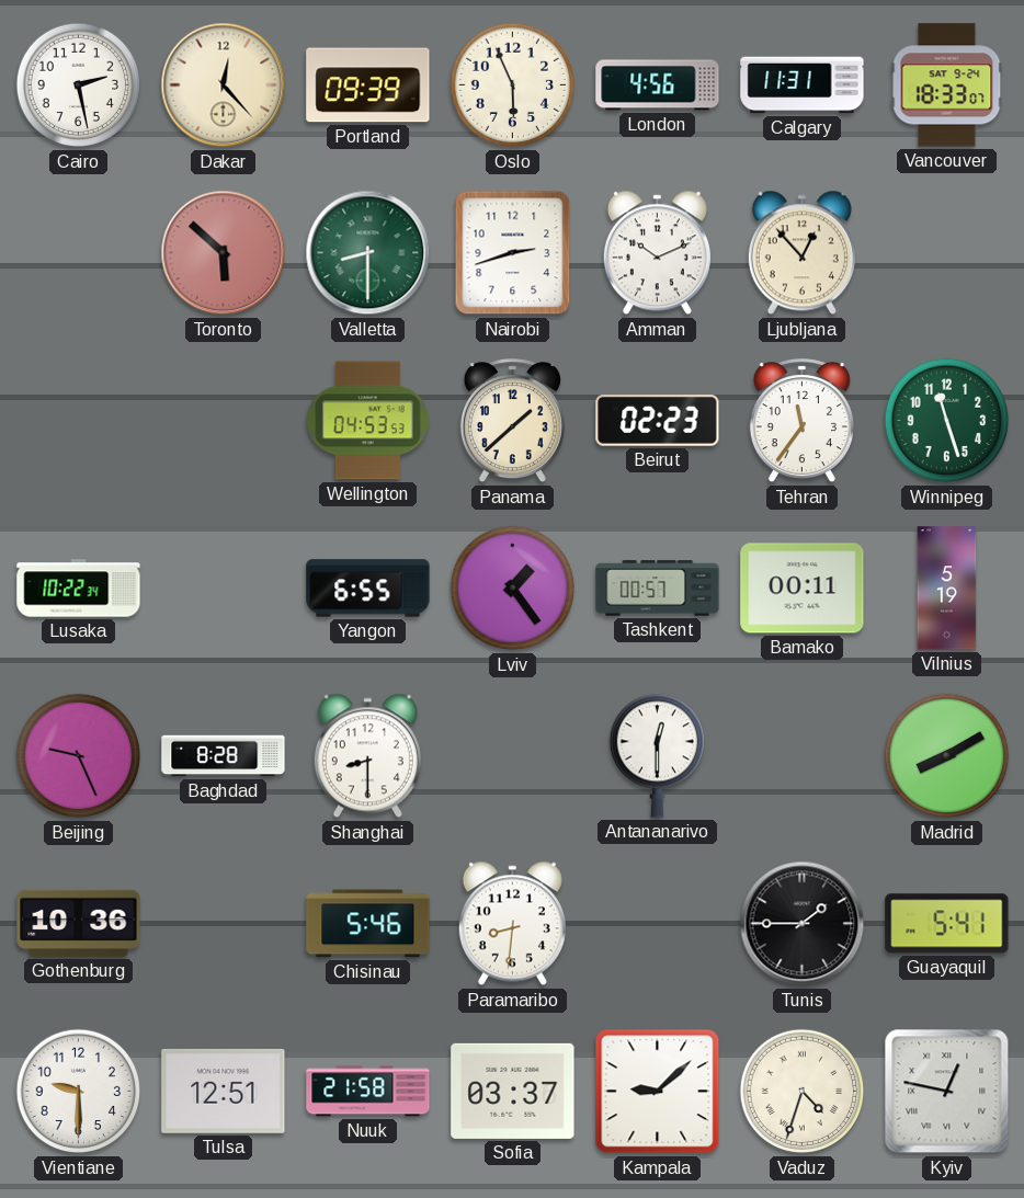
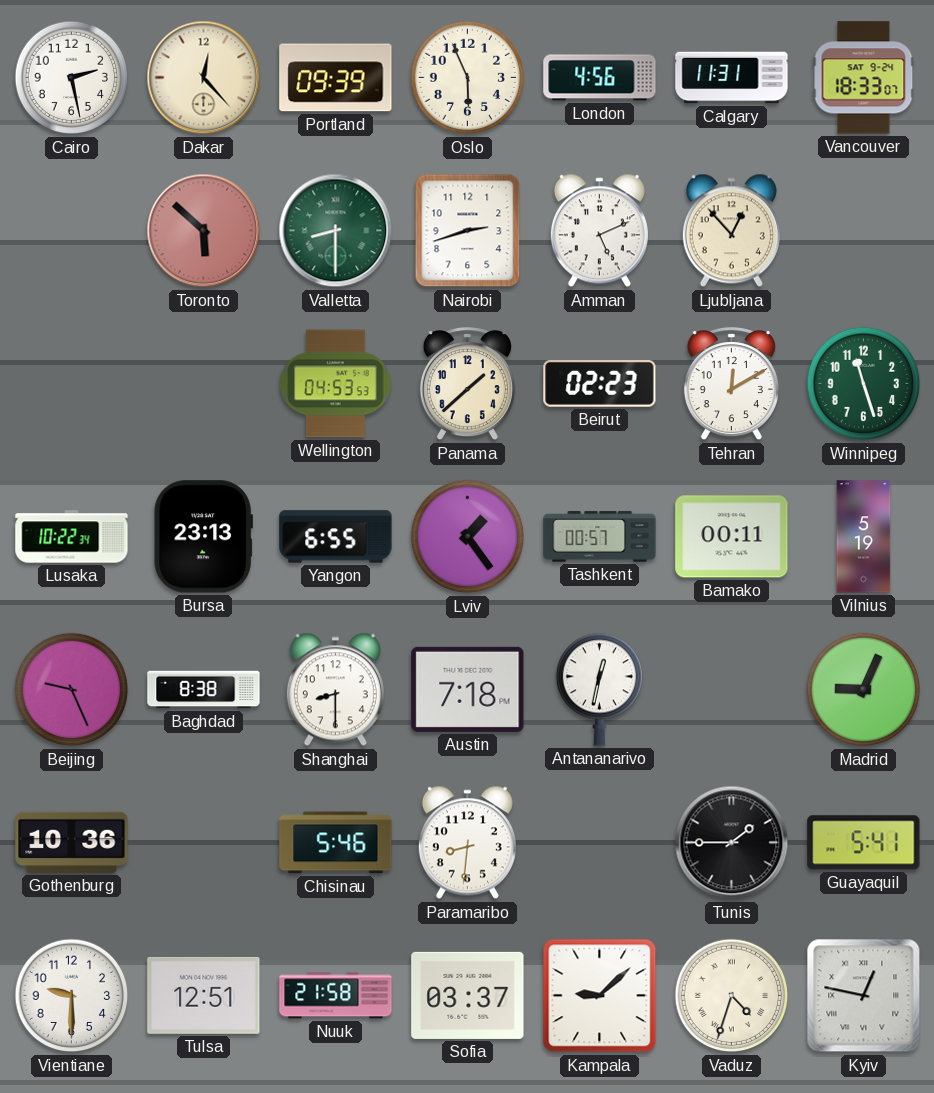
Amman: 10:11 -> 5:11
Tehran: 11:36 -> 12:10
Bursa: none -> 23:13
Baghdad: 8:28 -> 8:38
Austin: none -> 7:18
Antananarivo: 12:30 -> 12:32
Madrid: 8:10 -> 9:04
